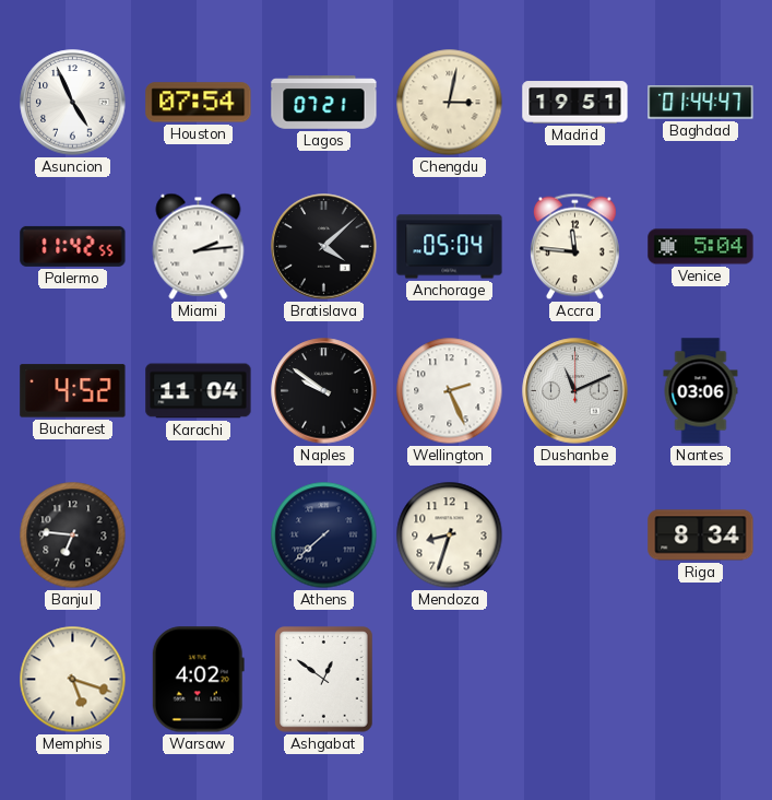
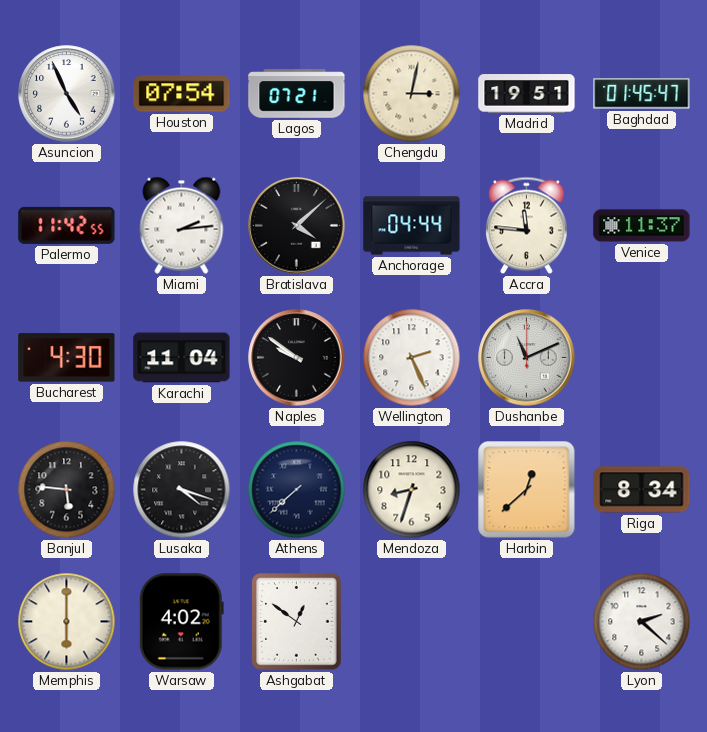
Baghdad: 01:44 -> 01:45
Anchorage: 05:04 -> 04:44
Venice: 5:04 -> 11:37
Bucharest: 4:52 -> 4:30
Nantes: 03:06 -> none
Banjul: 6:46 -> 5:46
Lusaka: none -> 4:18
Harbin: none -> 12:38
Memphis: 5:18 -> 6:00
Lyon: none -> 2:22
